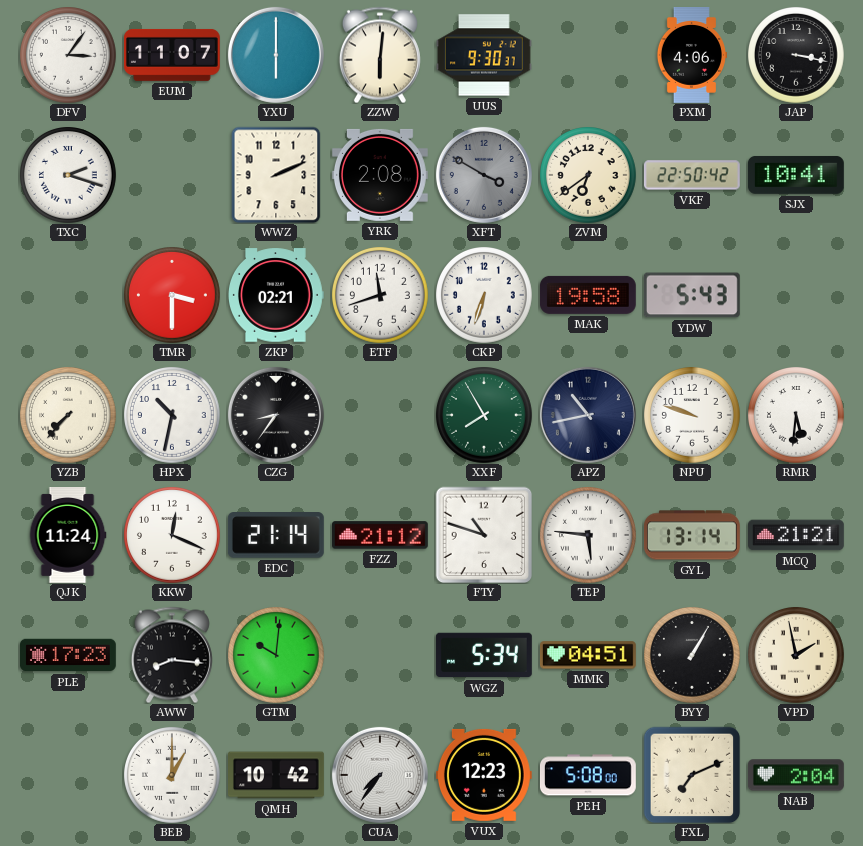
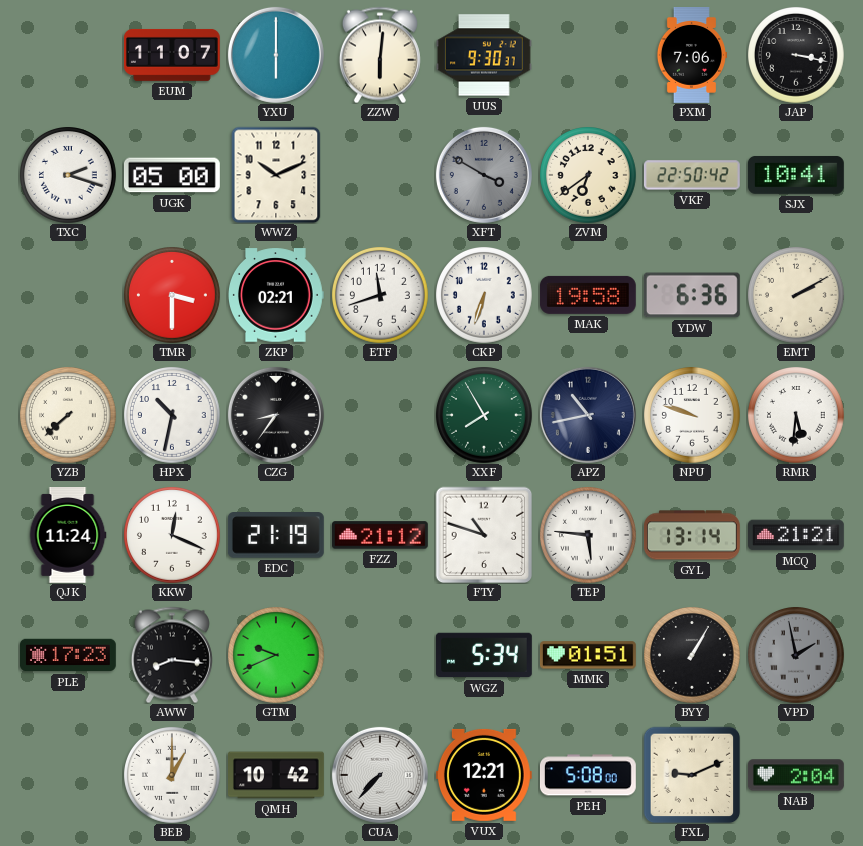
DFV: 3:06 -> none
PXM: 4:06 -> 7:06
UGK: none -> 05:00
WWZ: 2:11 -> 10:11
YRK: 2:08 -> none
YDW: 5:43 -> 6:36
EMT: none -> 2:10
YZB: 7:37 -> 7:38
EDC: 21:14 -> 21:19
GTM: 10:01 -> 9:41
MMK: 04:51 -> 01:51
VPD dial: cream -> grey
CUA: 7:36 -> 7:37
VUX: 12:23 -> 12:21
FXL: 7:11 -> 9:11
